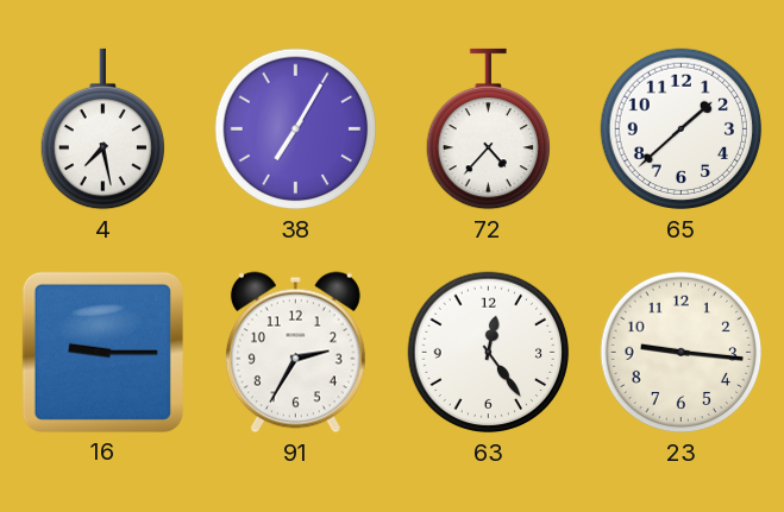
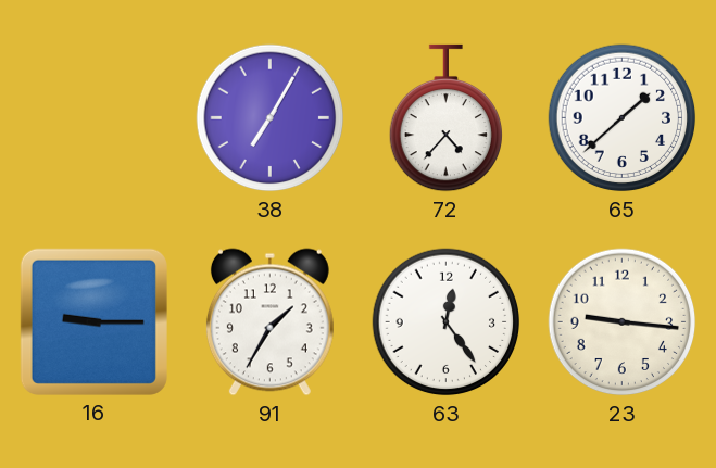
4: 7:28 -> none
91: 2:35 -> 1:35
